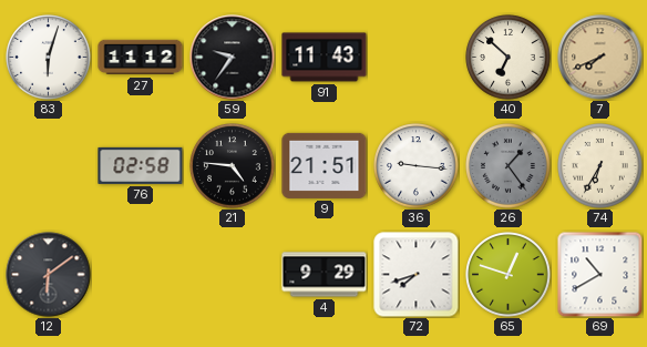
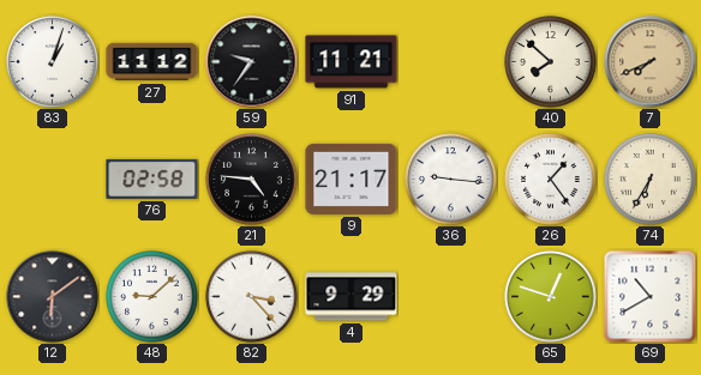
83: 6:03 -> 1:03
91: 11:43 -> 11:21
40: 6:52 -> 7:52
9: 21:51 -> 21:17
26 dial: grey -> white
48: none -> 9:08
82: none -> 3:23
72: 7:42 -> none
